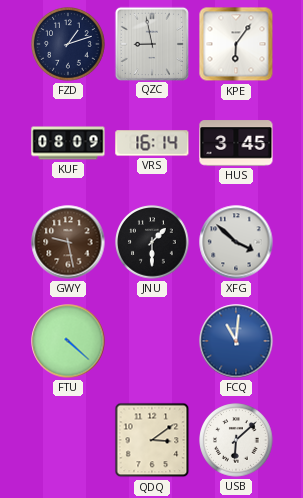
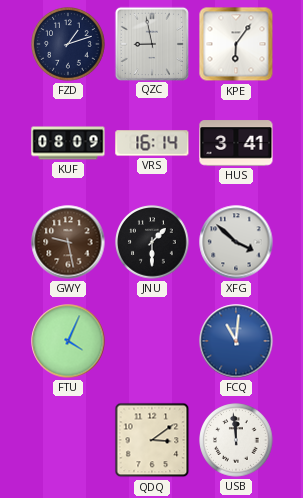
HUS: 3:45 -> 3:41
FTU: 4:22 -> 4:04
USB: 6:08 -> 11:59
